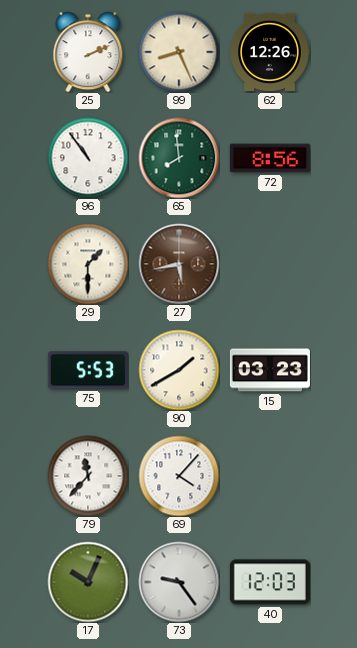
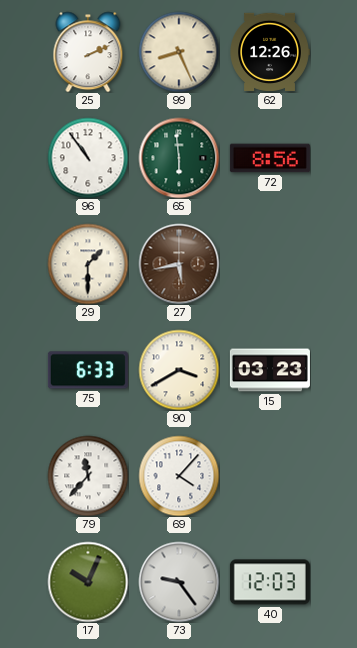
65: 7:59 -> 5:59
75: 5:53 -> 6:33
90: 1:40 -> 3:40
